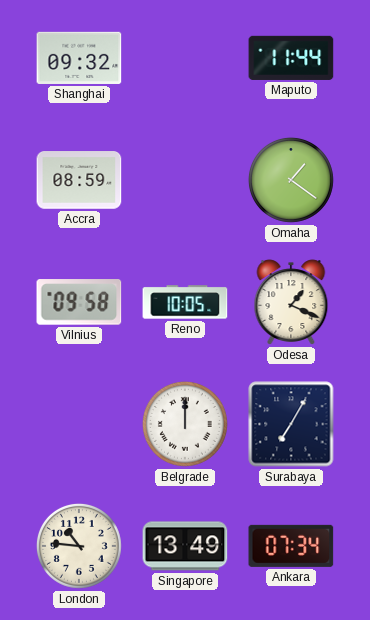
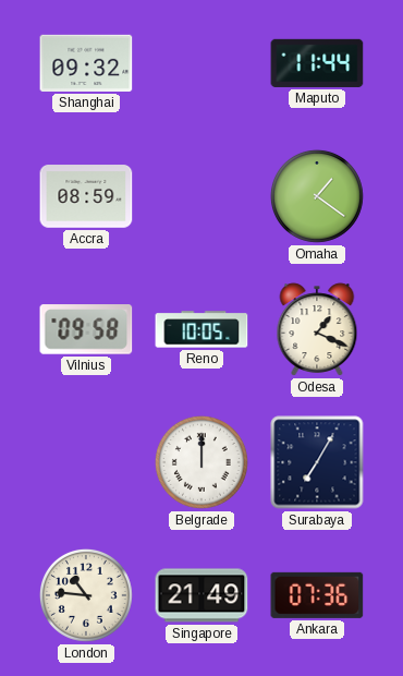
Singapore: 13:49 -> 21:49
Ankara: 07:34 -> 07:36
